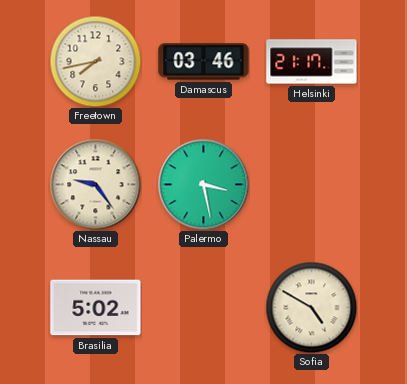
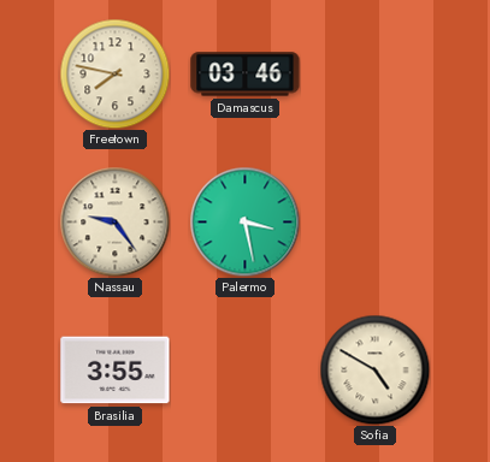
Freetown: 7:43 -> 7:47
Helsinki: 21:17 -> none
Brasilia: 5:02 -> 3:55
